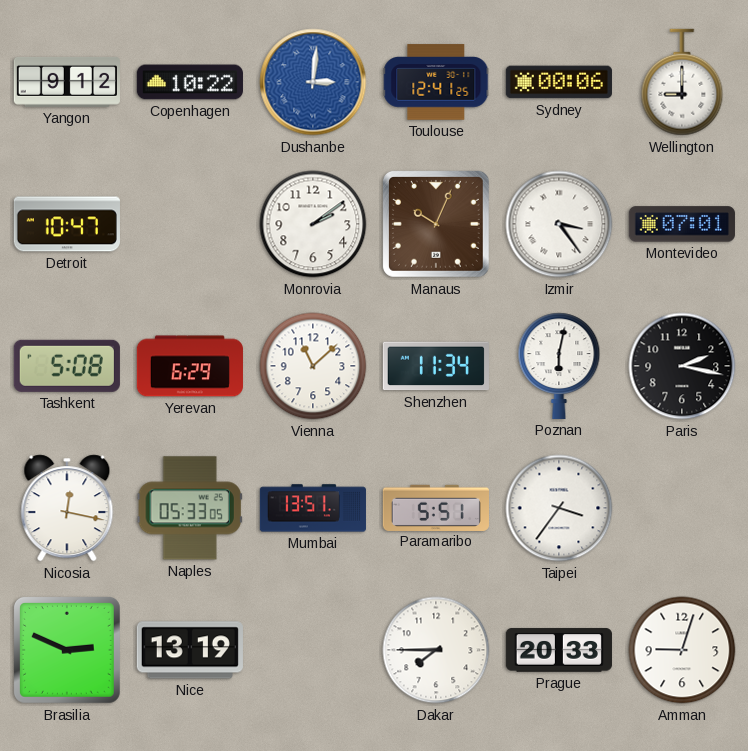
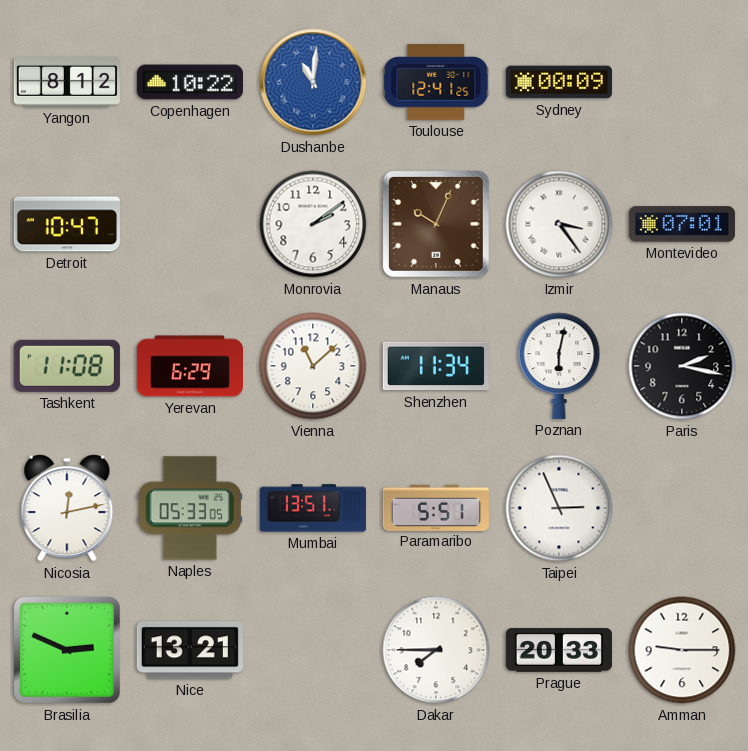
Yangon: 9:12 -> 8:12
Dushanbe: 3:01 -> 11:01
Sydney: 00:06 -> 00:09
Wellington: 9:00 -> none
Tashkent: 5:08 -> 11:08
Nicosia: 12:17 -> 12:13
Taipei: 3:36 -> 2:56
Nice: 13:19 -> 13:21
Amman: 9:03 -> 9:15
